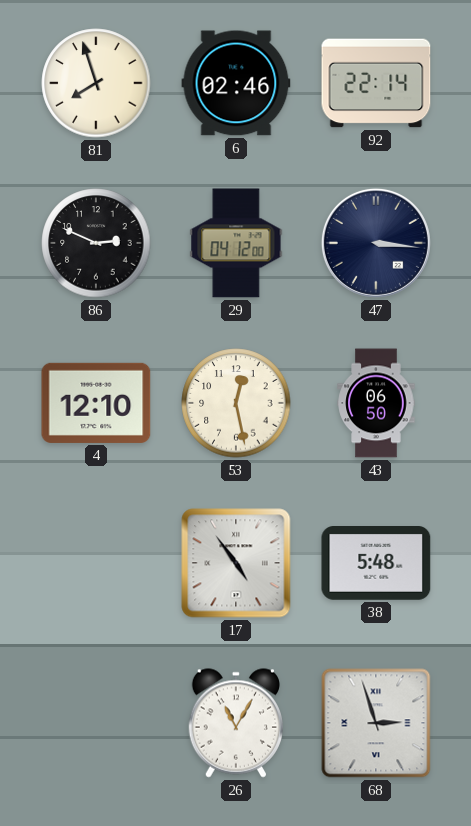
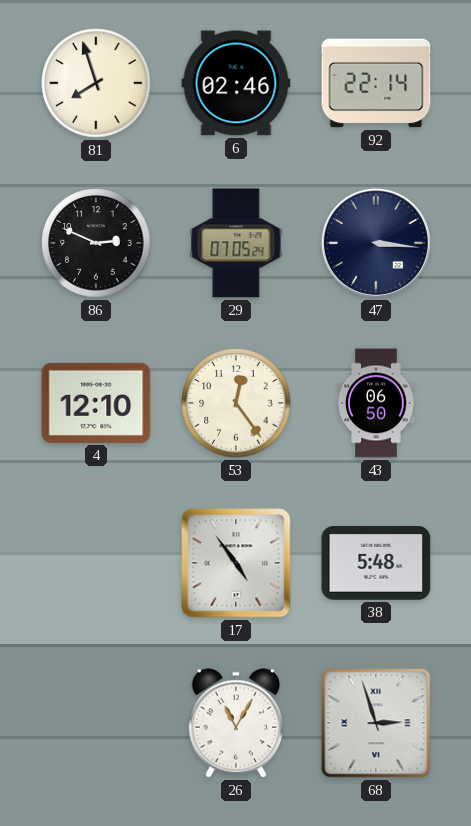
29: 04:12 -> 07:05
53: 12:28 -> 12:24
